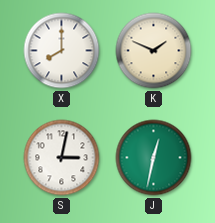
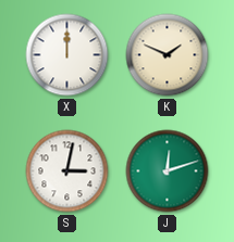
X: 8:00 -> 12:00
J: 12:32 -> 12:12
